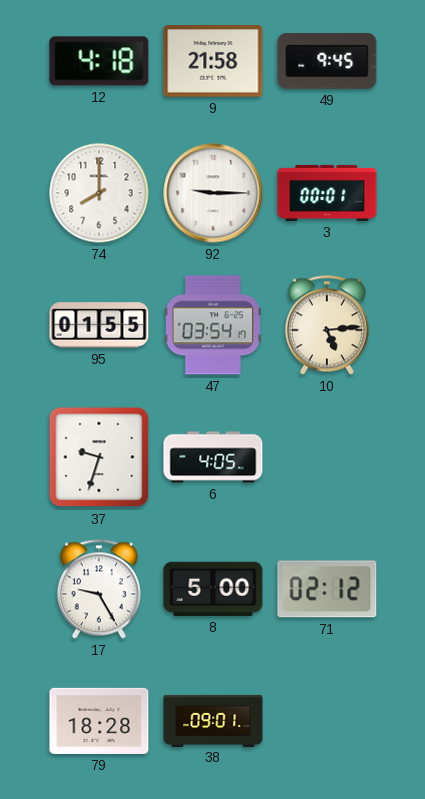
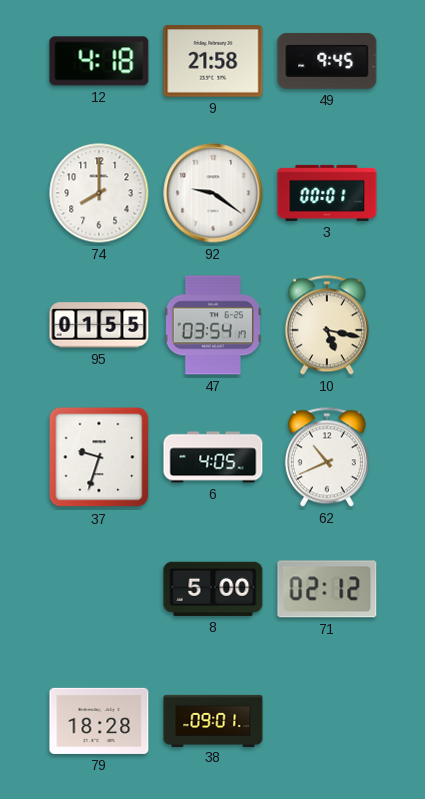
92: 9:15 -> 9:21
10: 5:14 -> 5:17
62: none -> 10:41
17: 9:25 -> none
